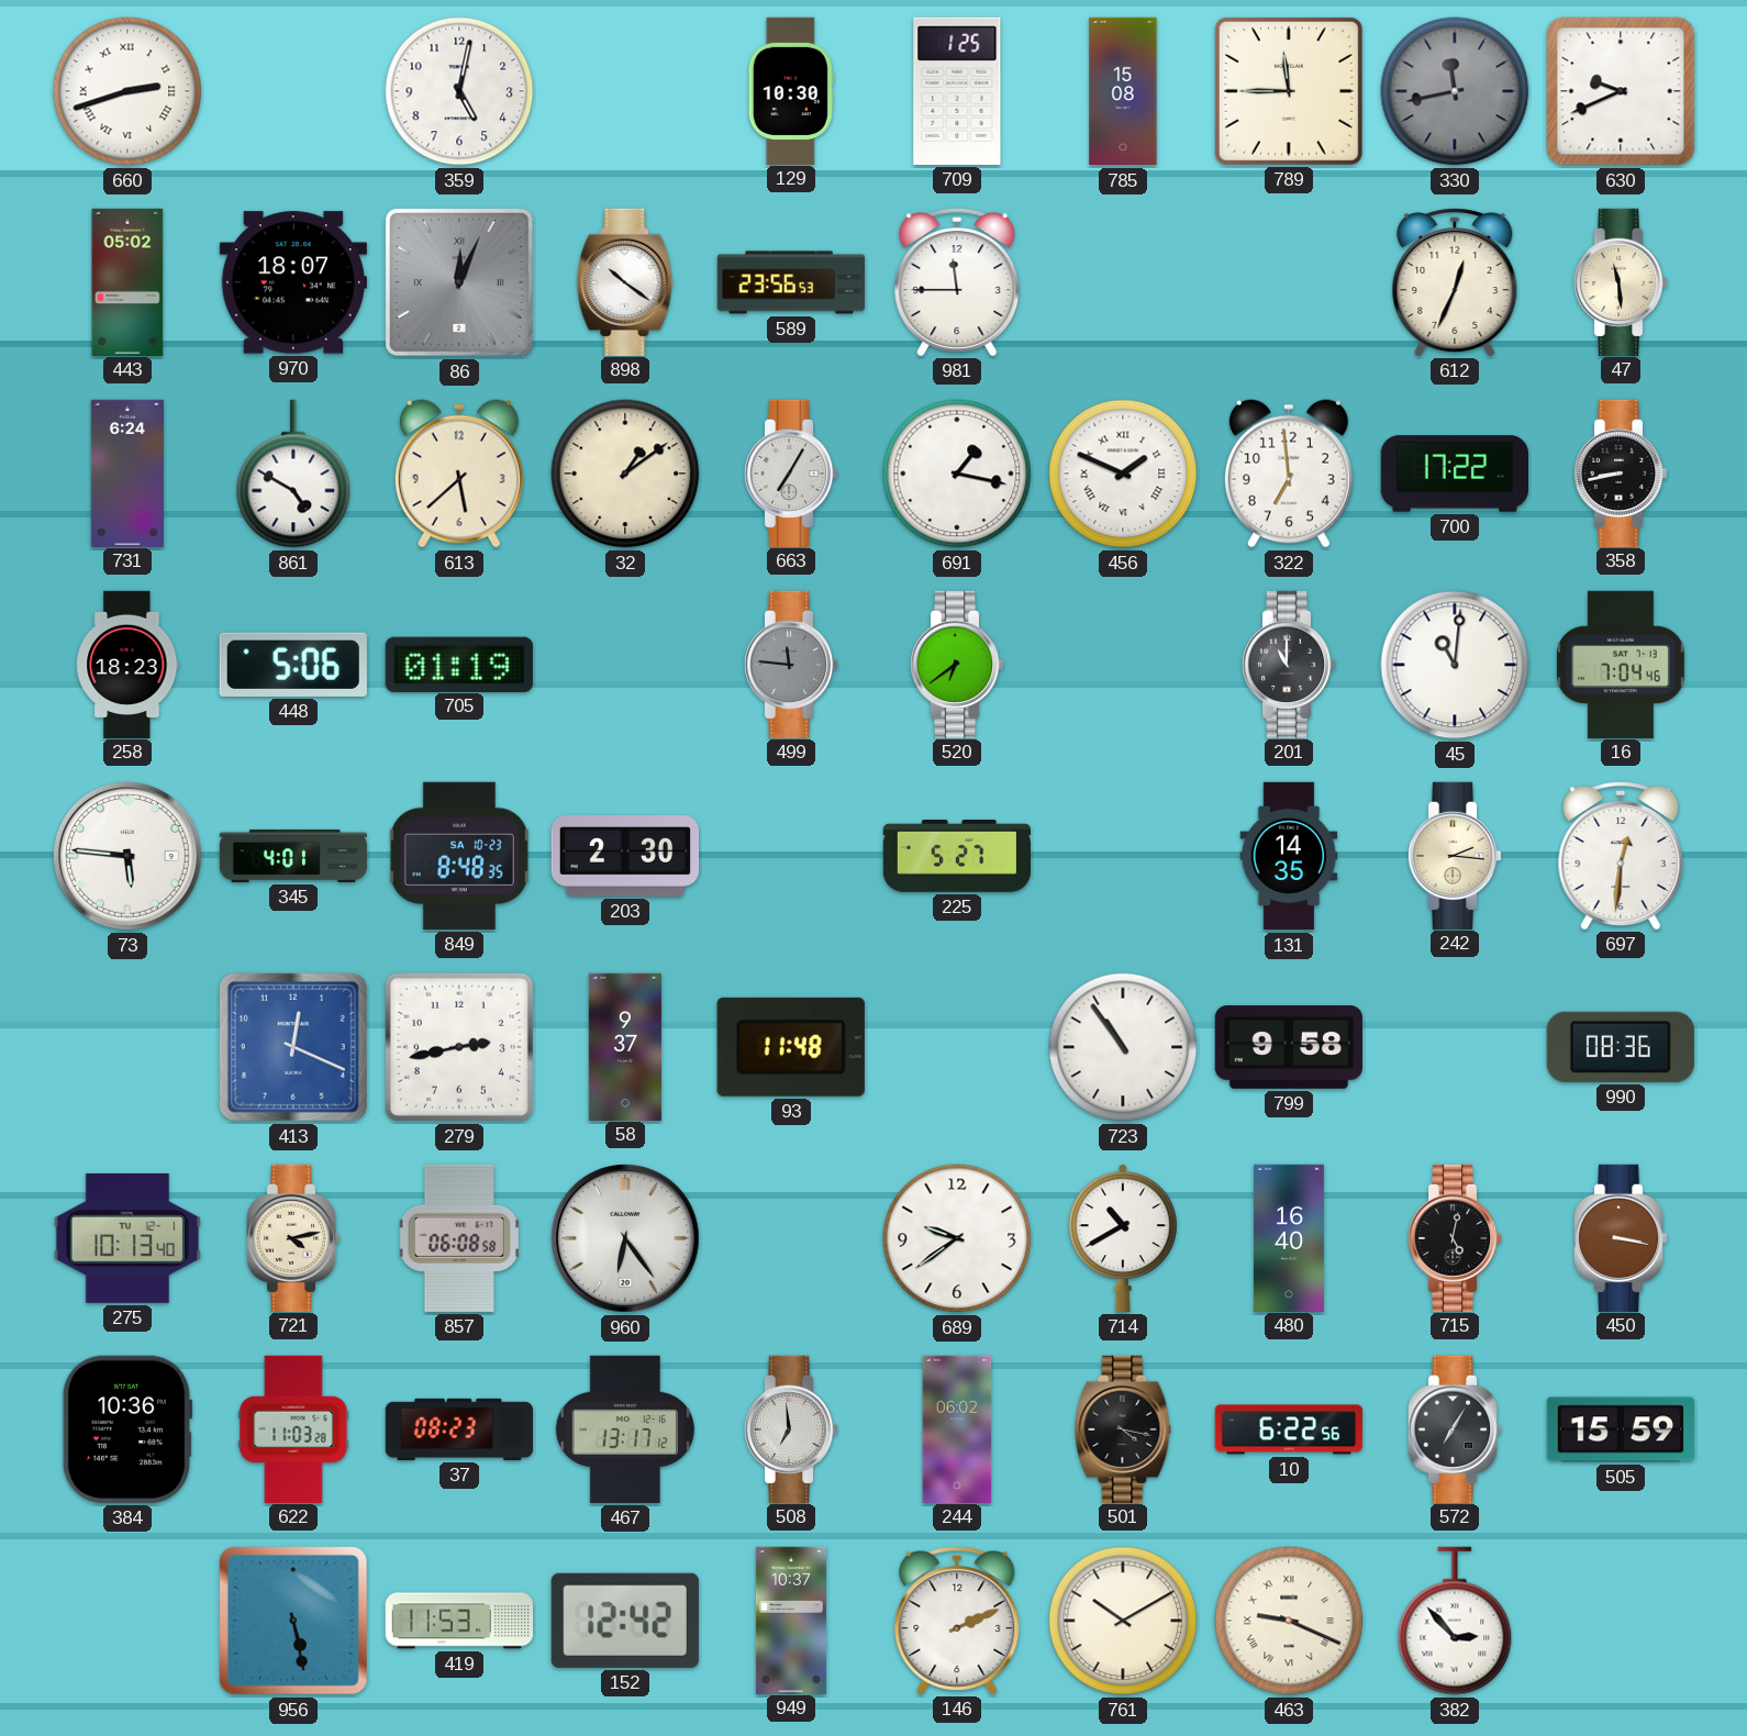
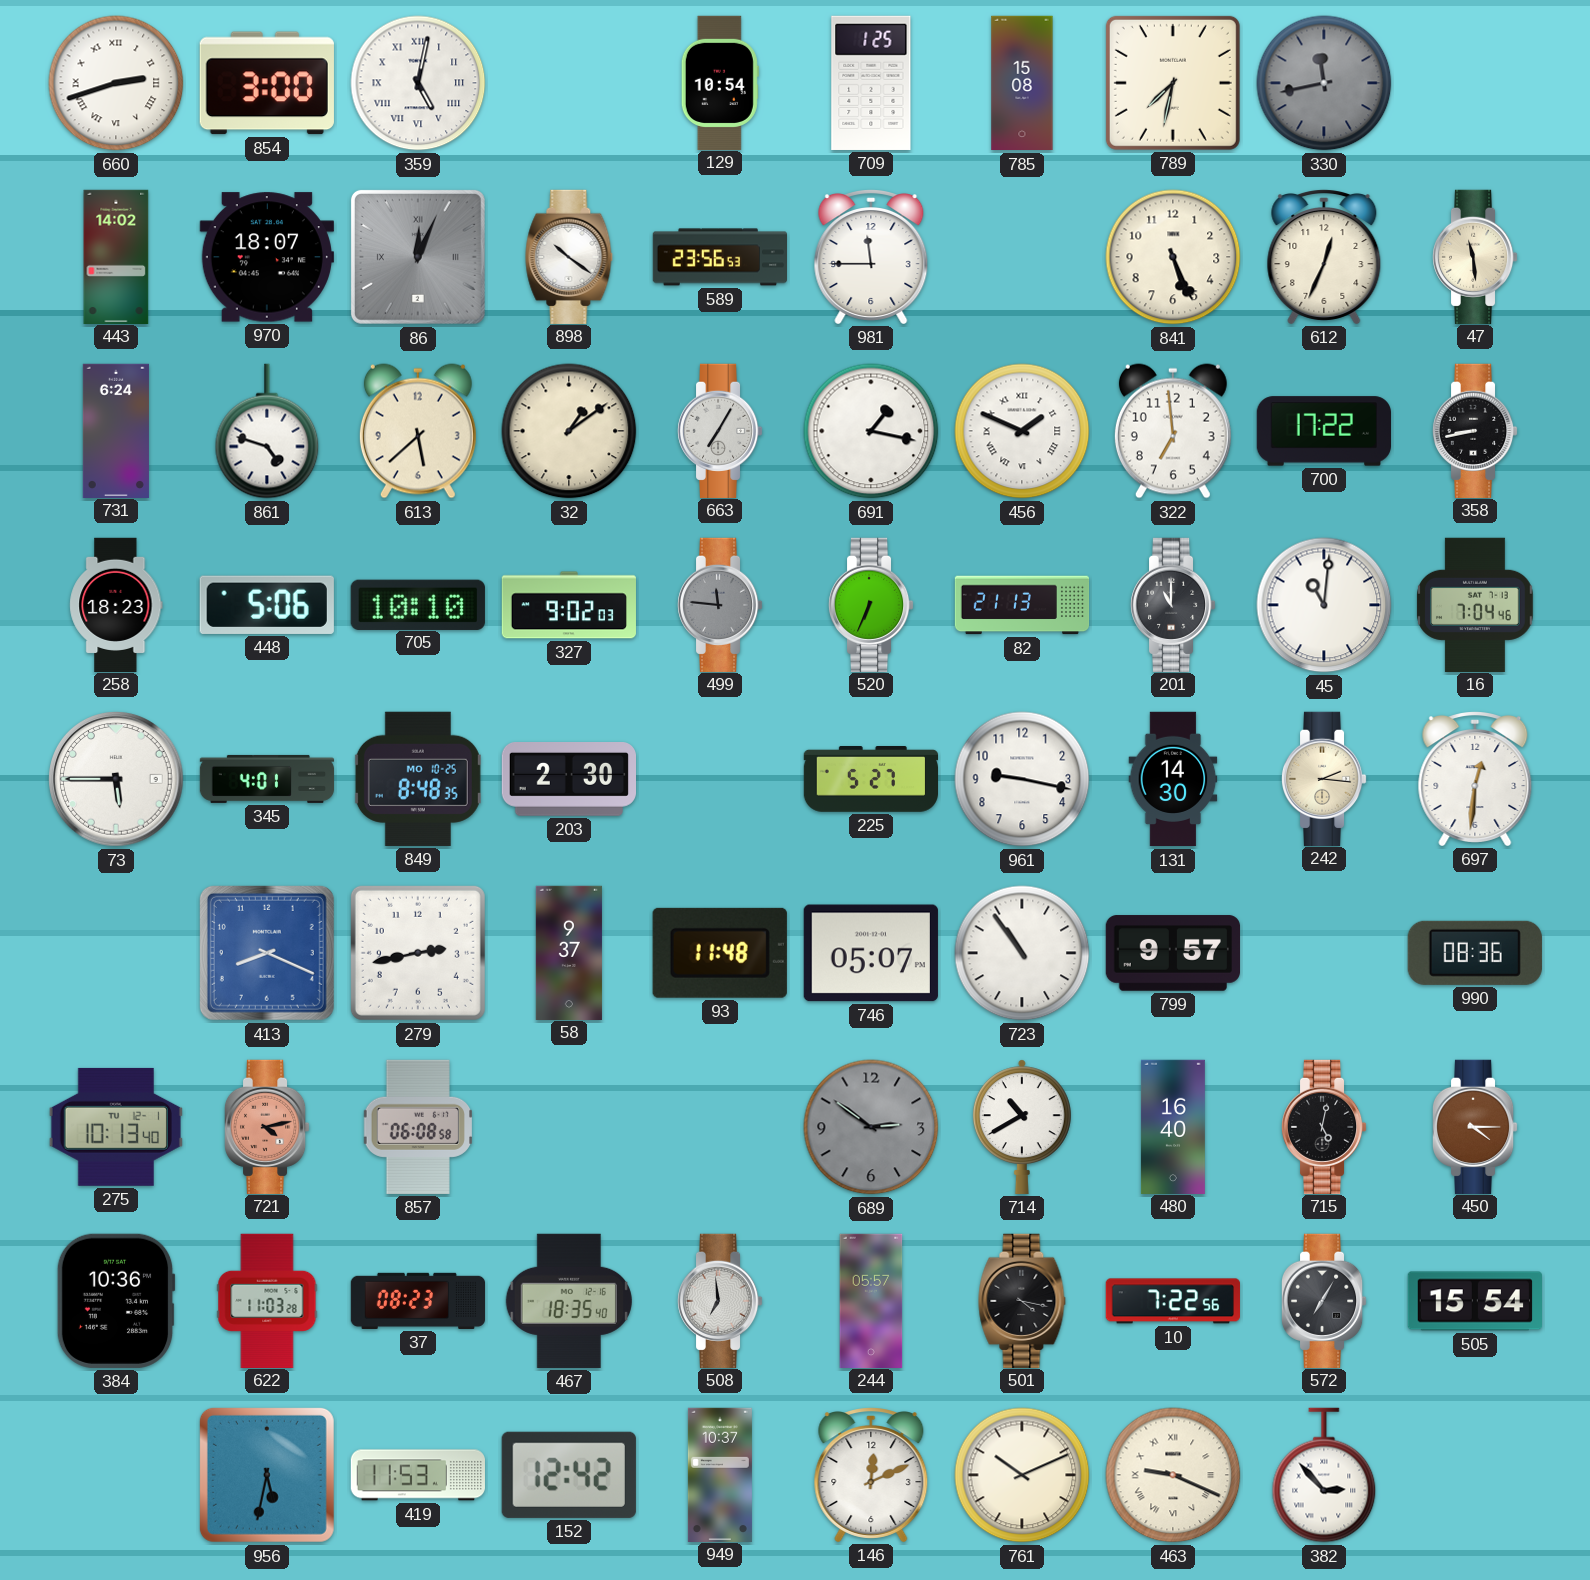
854: none -> 3:00
359 numerals: Arabic -> Roman
129: 10:30 -> 10:54
789: 11:45 -> 7:32
630: 9:41 -> none
443: 05:02 -> 14:02
841: none -> 5:26
861: 4:50 -> 4:48
705: 01:19 -> 10:10
327: none -> 9:02
520: 6:39 -> 6:34
82: none -> 21:13
73: 5:46 -> 5:45
849 date: SA 10-23 -> MO 10-25
961: none -> 9:17
131: 14:35 -> 14:30
413: 12:19 -> 8:19
746: none -> 05:07
799: 9:58 -> 9:57
721 dial: cream -> salmon
960: 6:24 -> none
689: 9:39 -> 2:51
689 dial: white -> grey
450: 3:17 -> 4:15
467: 13:17 -> 18:35
244: 06:02 -> 05:57
10: 6:22 -> 7:22
505: 15:59 -> 15:54
956: 5:28 -> 5:32
146: 2:11 -> 12:11
761: 10:10 -> 10:11
